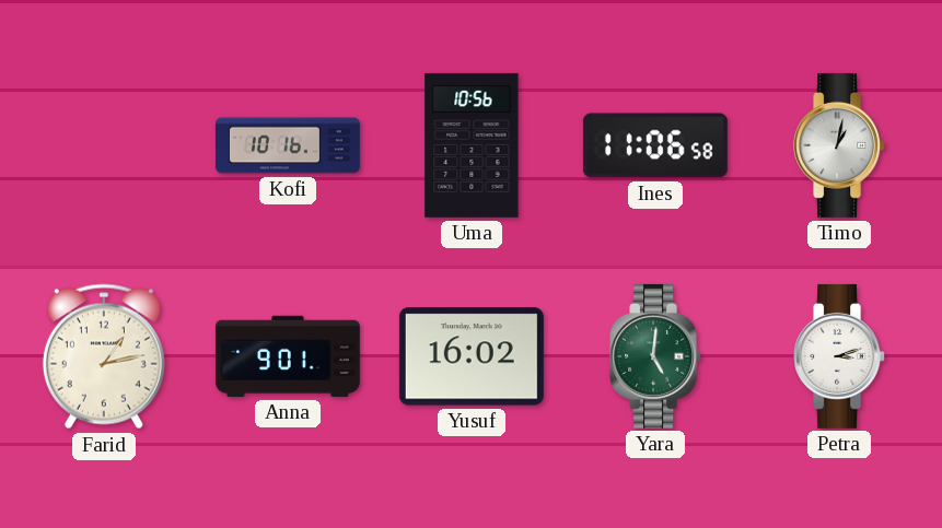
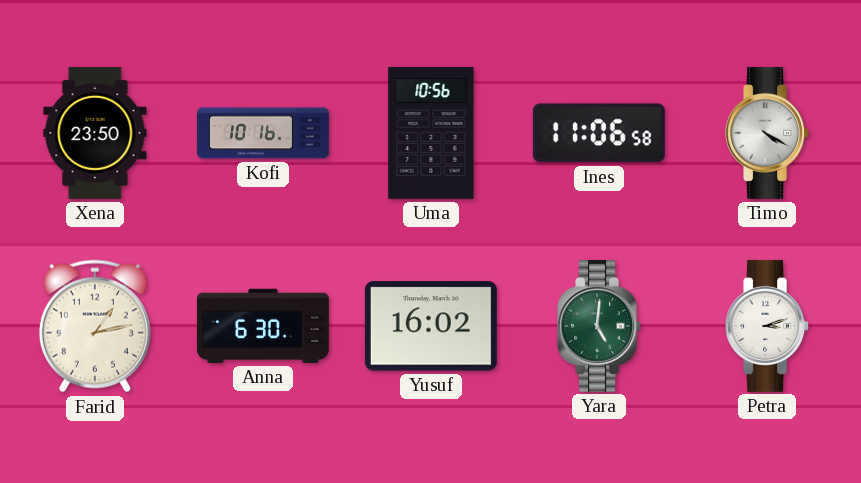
Xena: none -> 23:50
Timo: 1:02 -> 4:20
Anna: 9:01 -> 6:30
